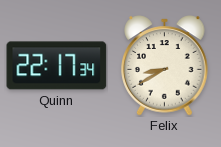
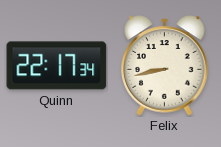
Felix: 8:40 -> 8:43
